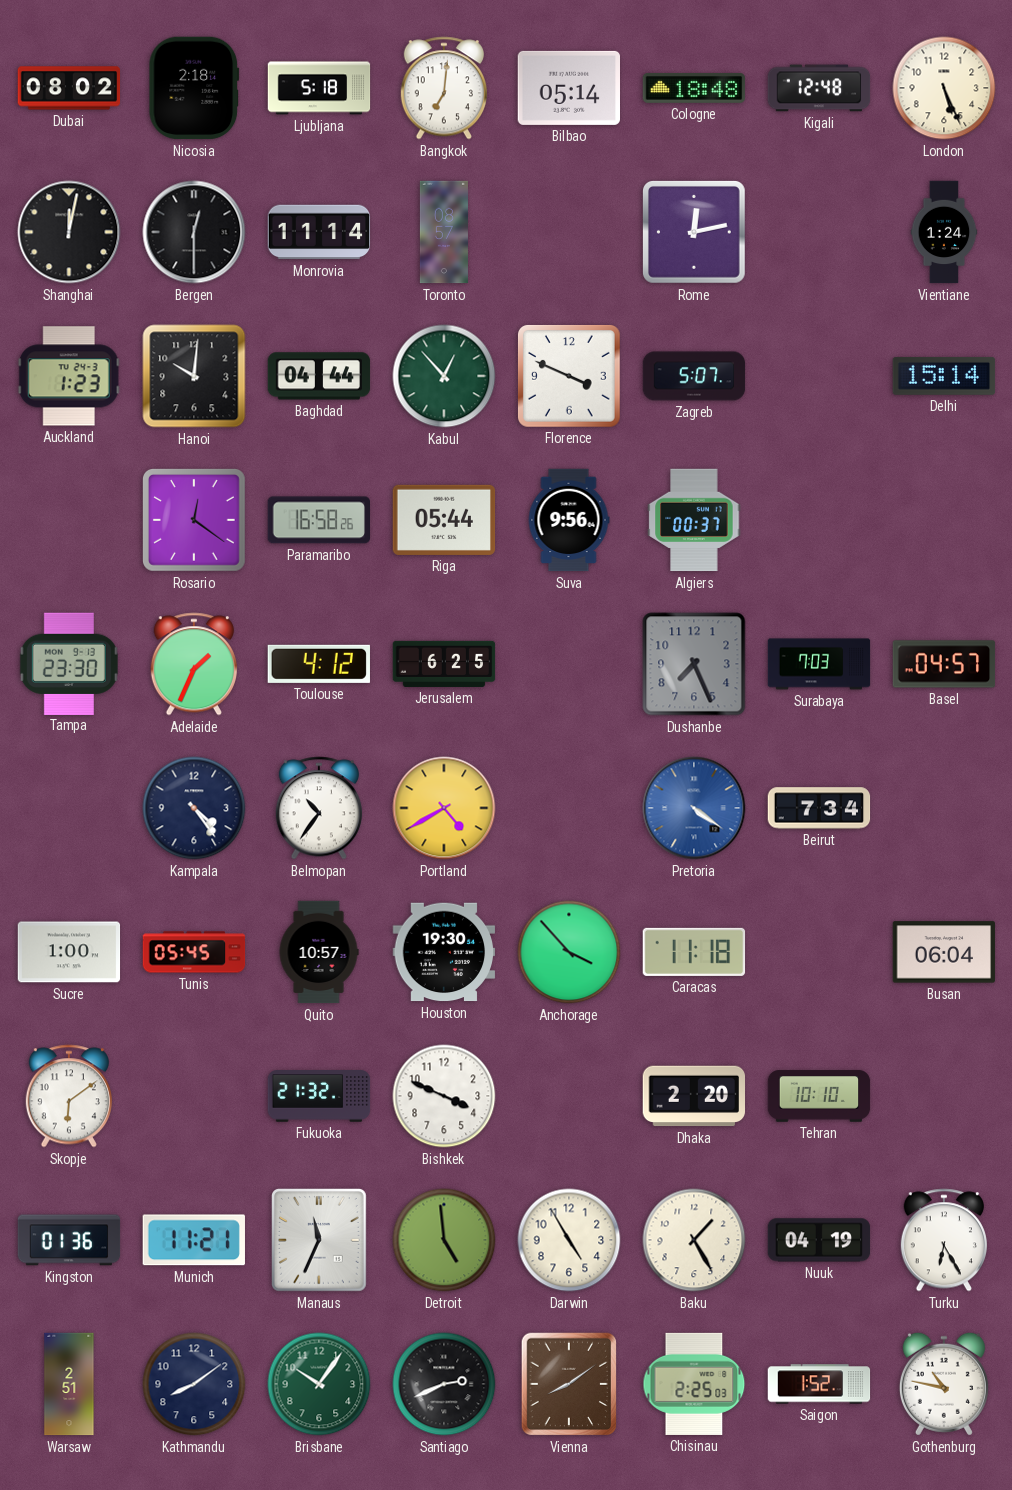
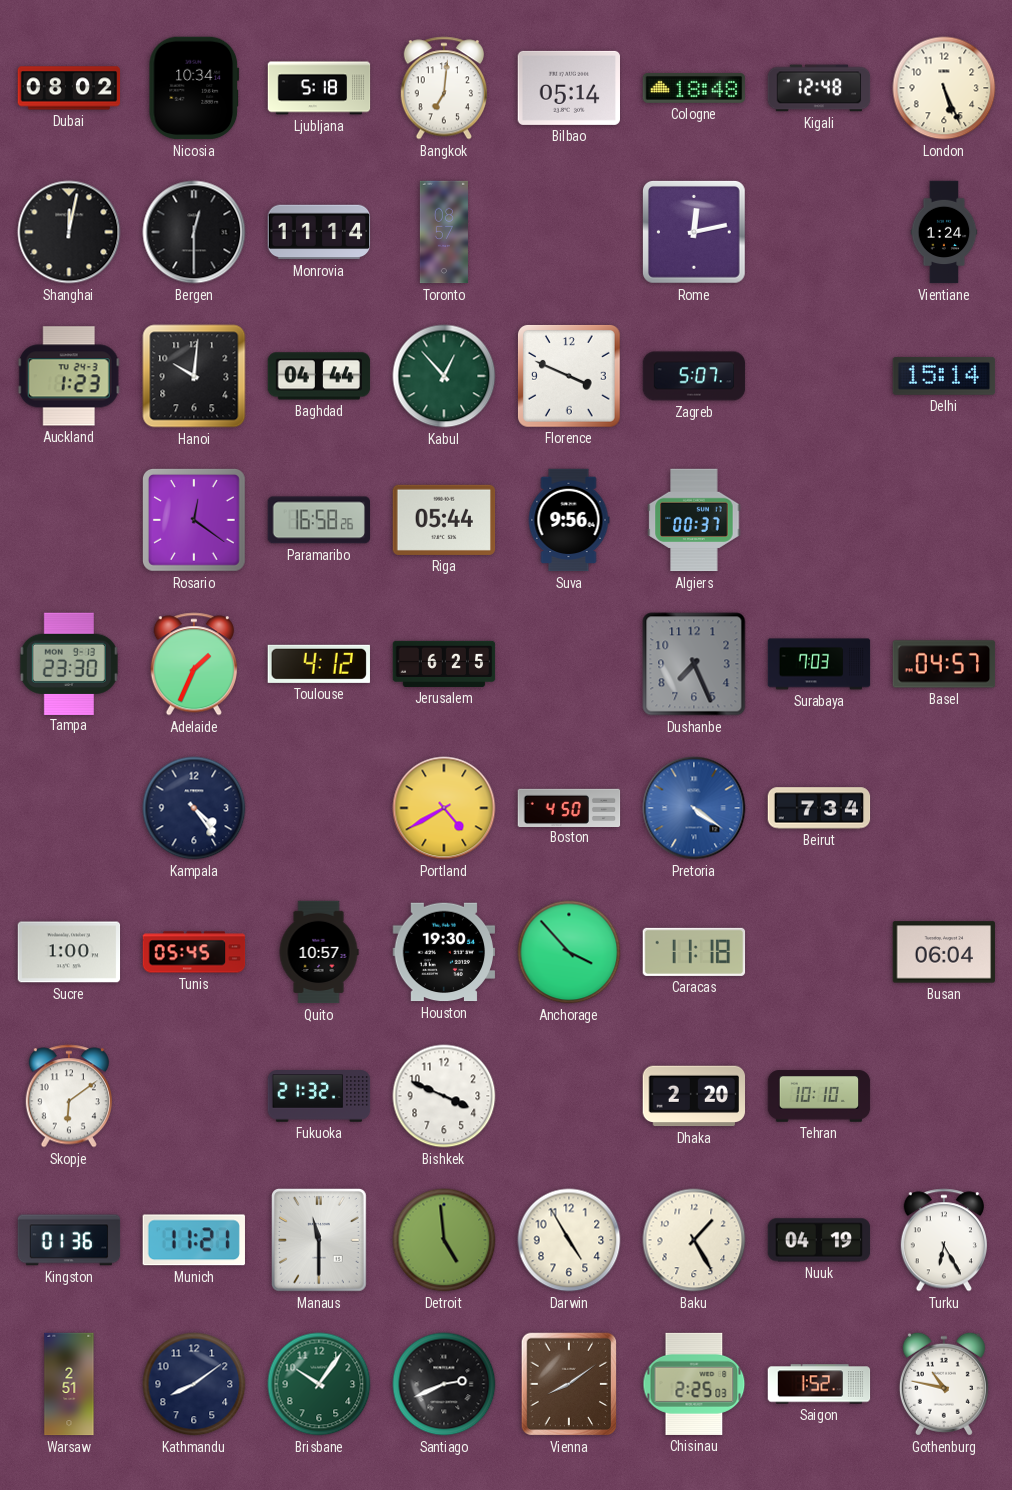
Nicosia: 2:18 -> 10:34
Belmopan: 10:36 -> none
Boston: none -> 4:50
Manaus: 11:34 -> 11:30
